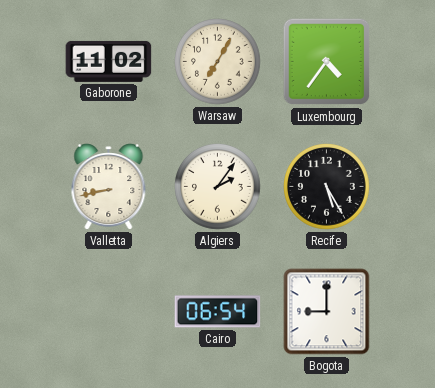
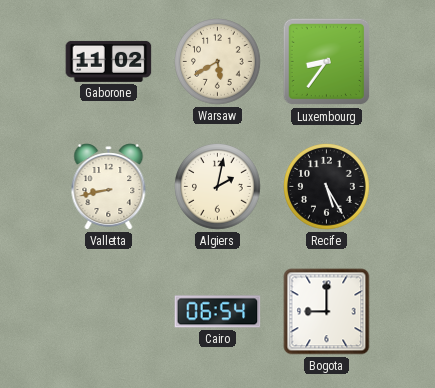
Warsaw: 7:05 -> 5:40
Luxembourg: 4:36 -> 8:36
Algiers: 2:06 -> 2:02
